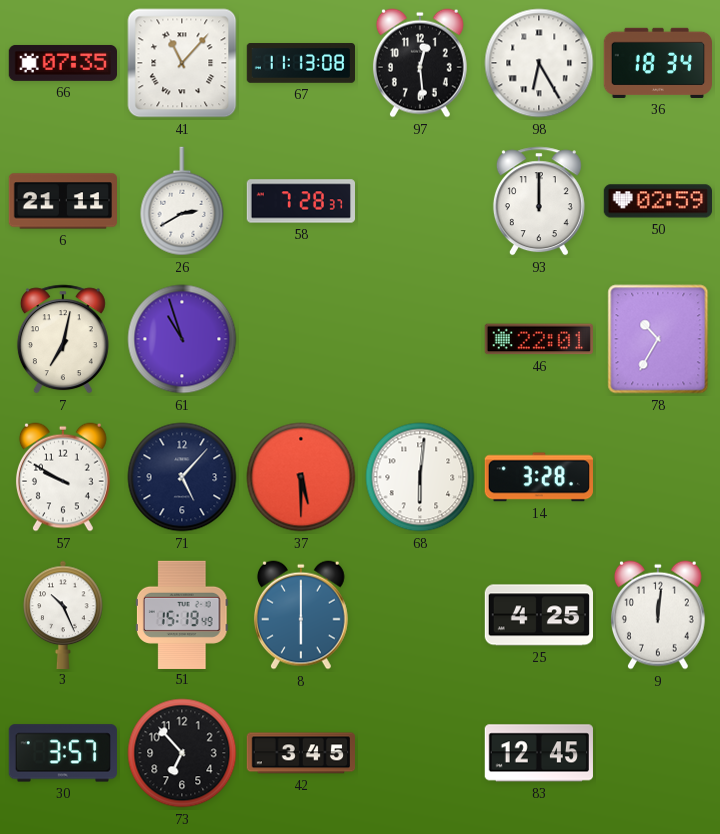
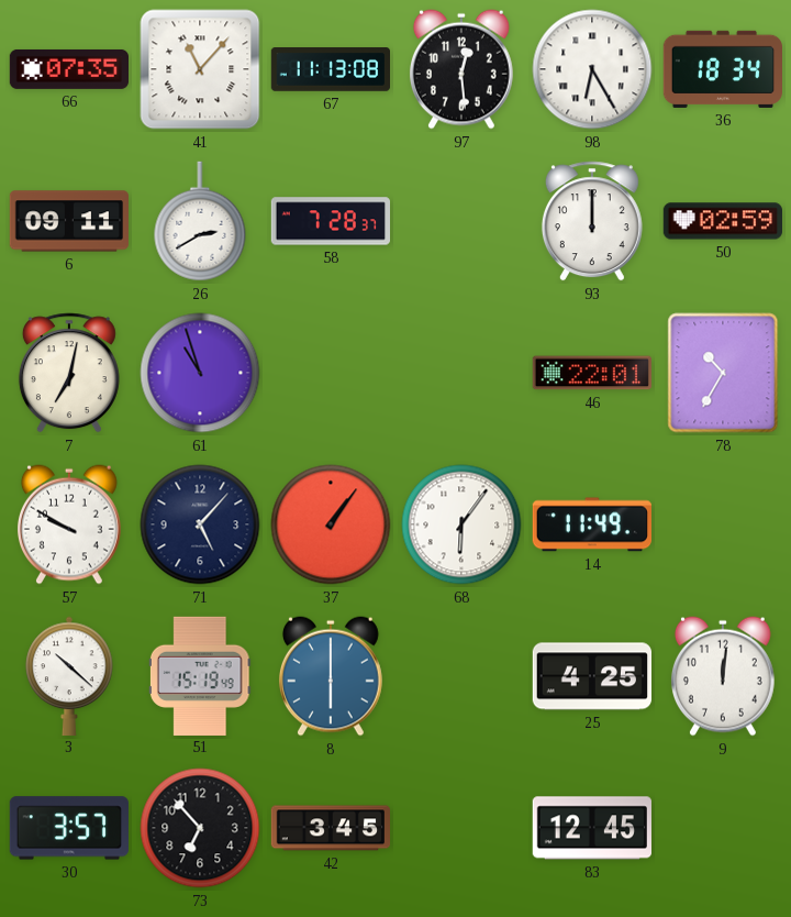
6: 21:11 -> 09:11
37: 5:30 -> 1:06
68: 6:01 -> 6:06
14: 3:28 -> 11:49
3: 10:26 -> 10:22
